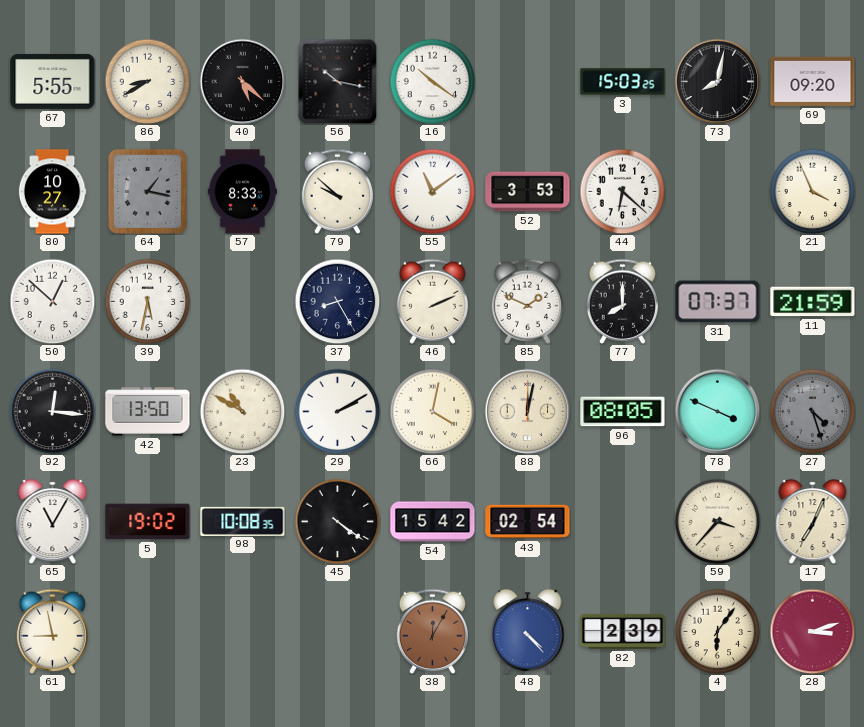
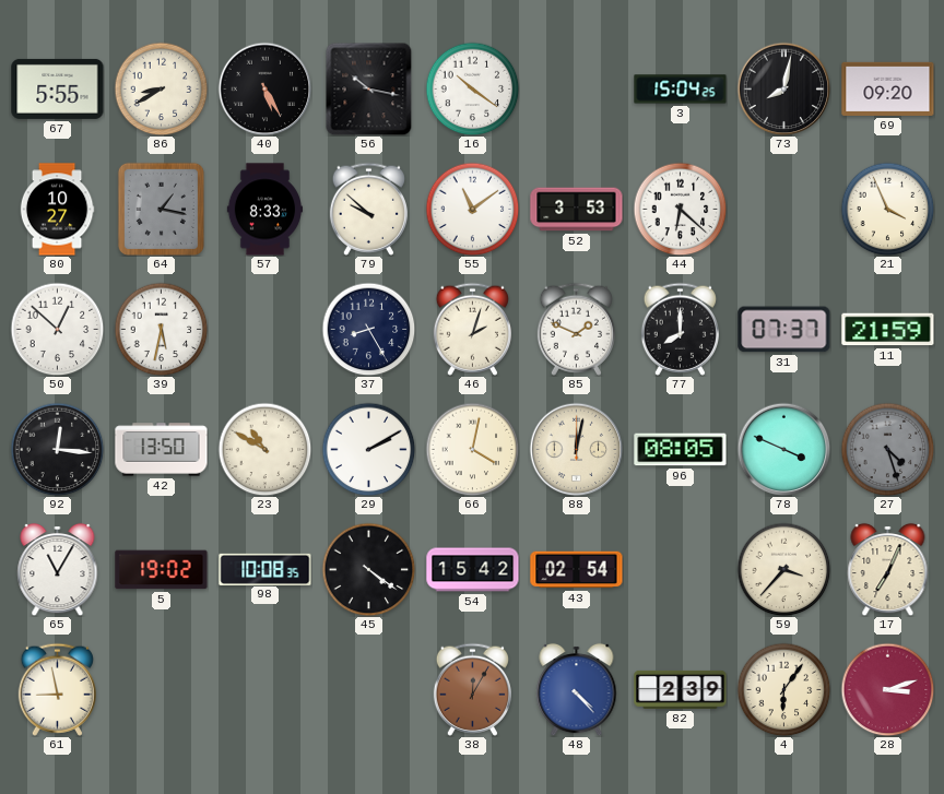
40: 5:22 -> 5:25
3: 15:03 -> 15:04
46: 2:11 -> 2:03
